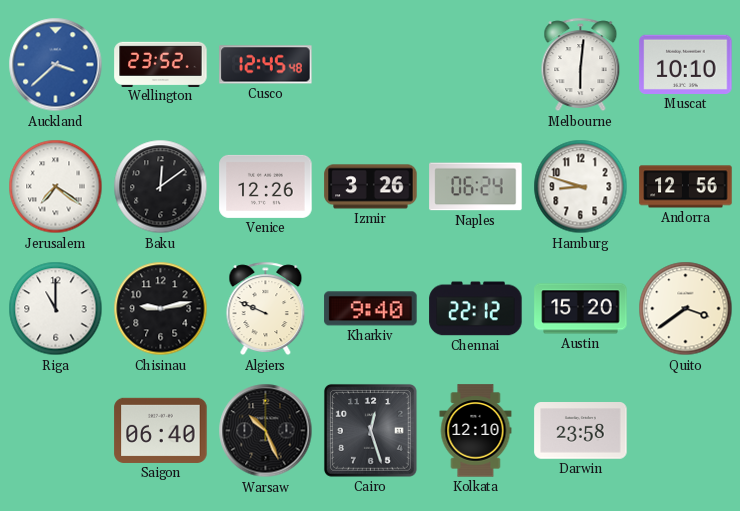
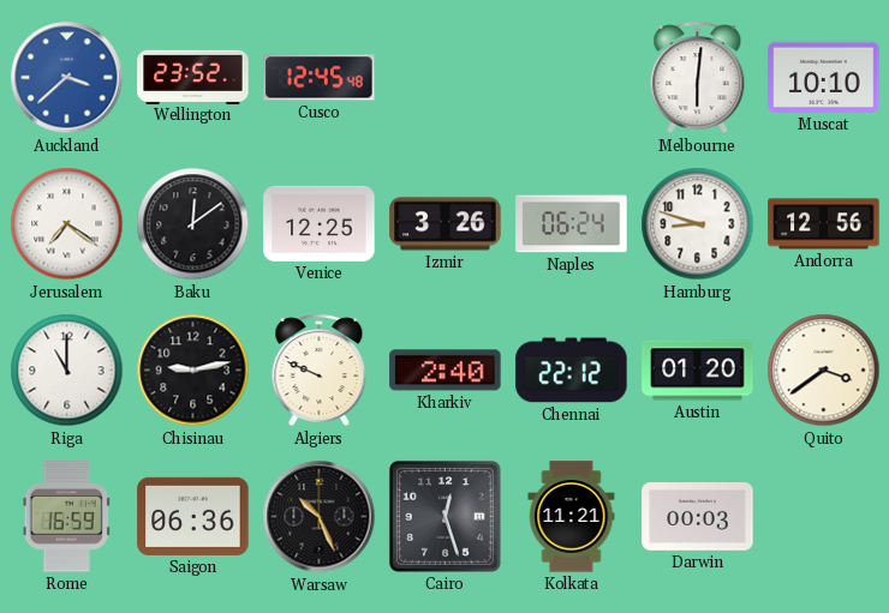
Venice: 12:26 -> 12:25
Kharkiv: 9:40 -> 2:40
Austin: 15:20 -> 01:20
Rome: none -> 16:59
Saigon: 06:40 -> 06:36
Kolkata: 12:10 -> 11:21
Darwin: 23:58 -> 00:03
